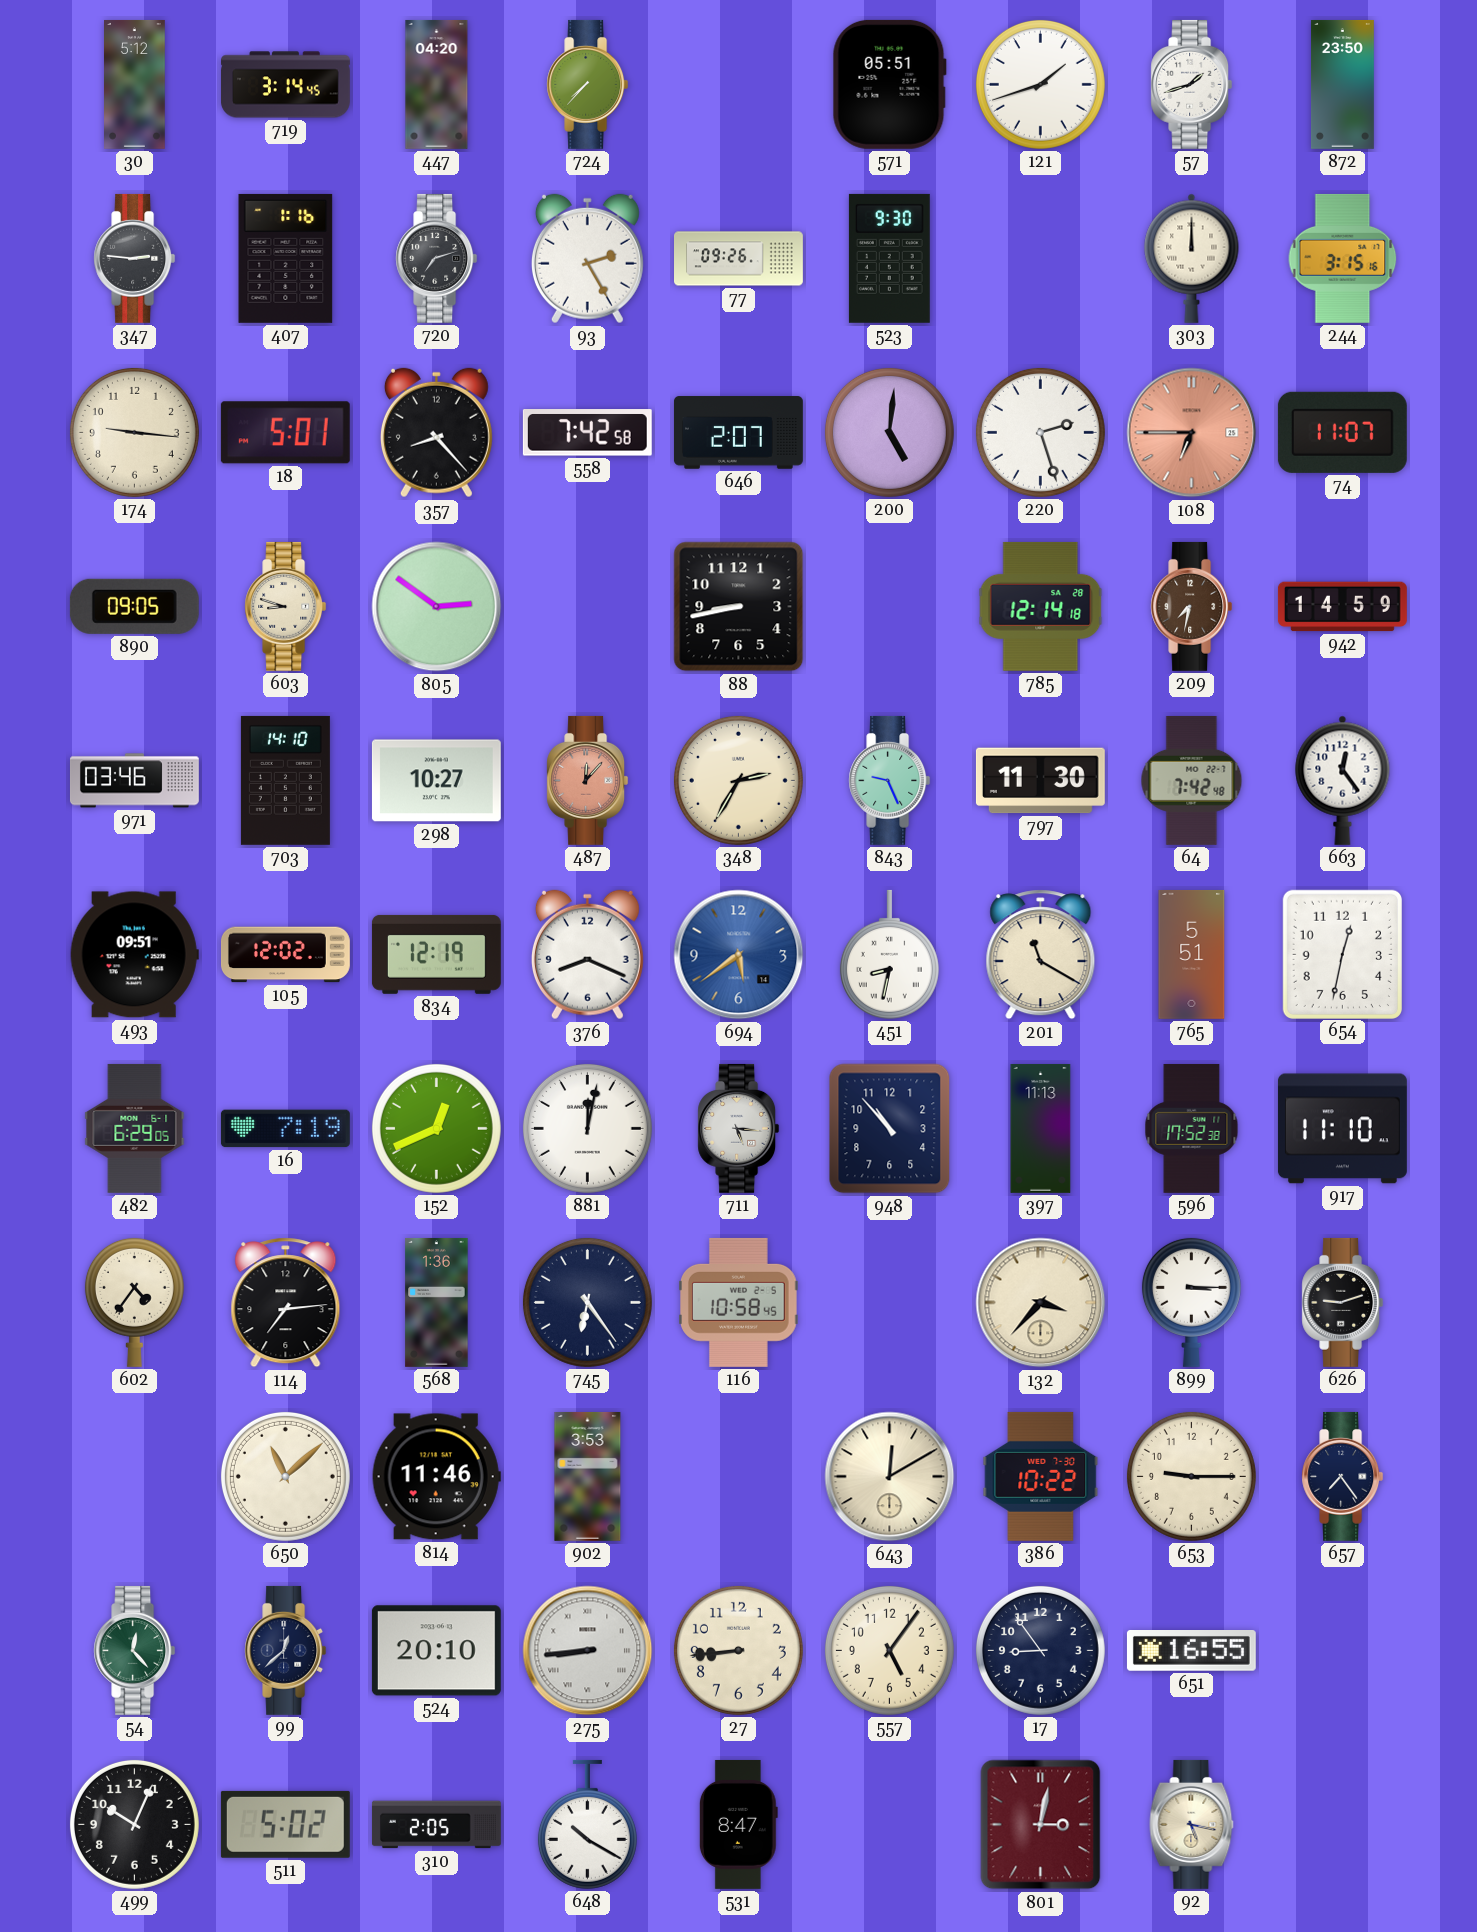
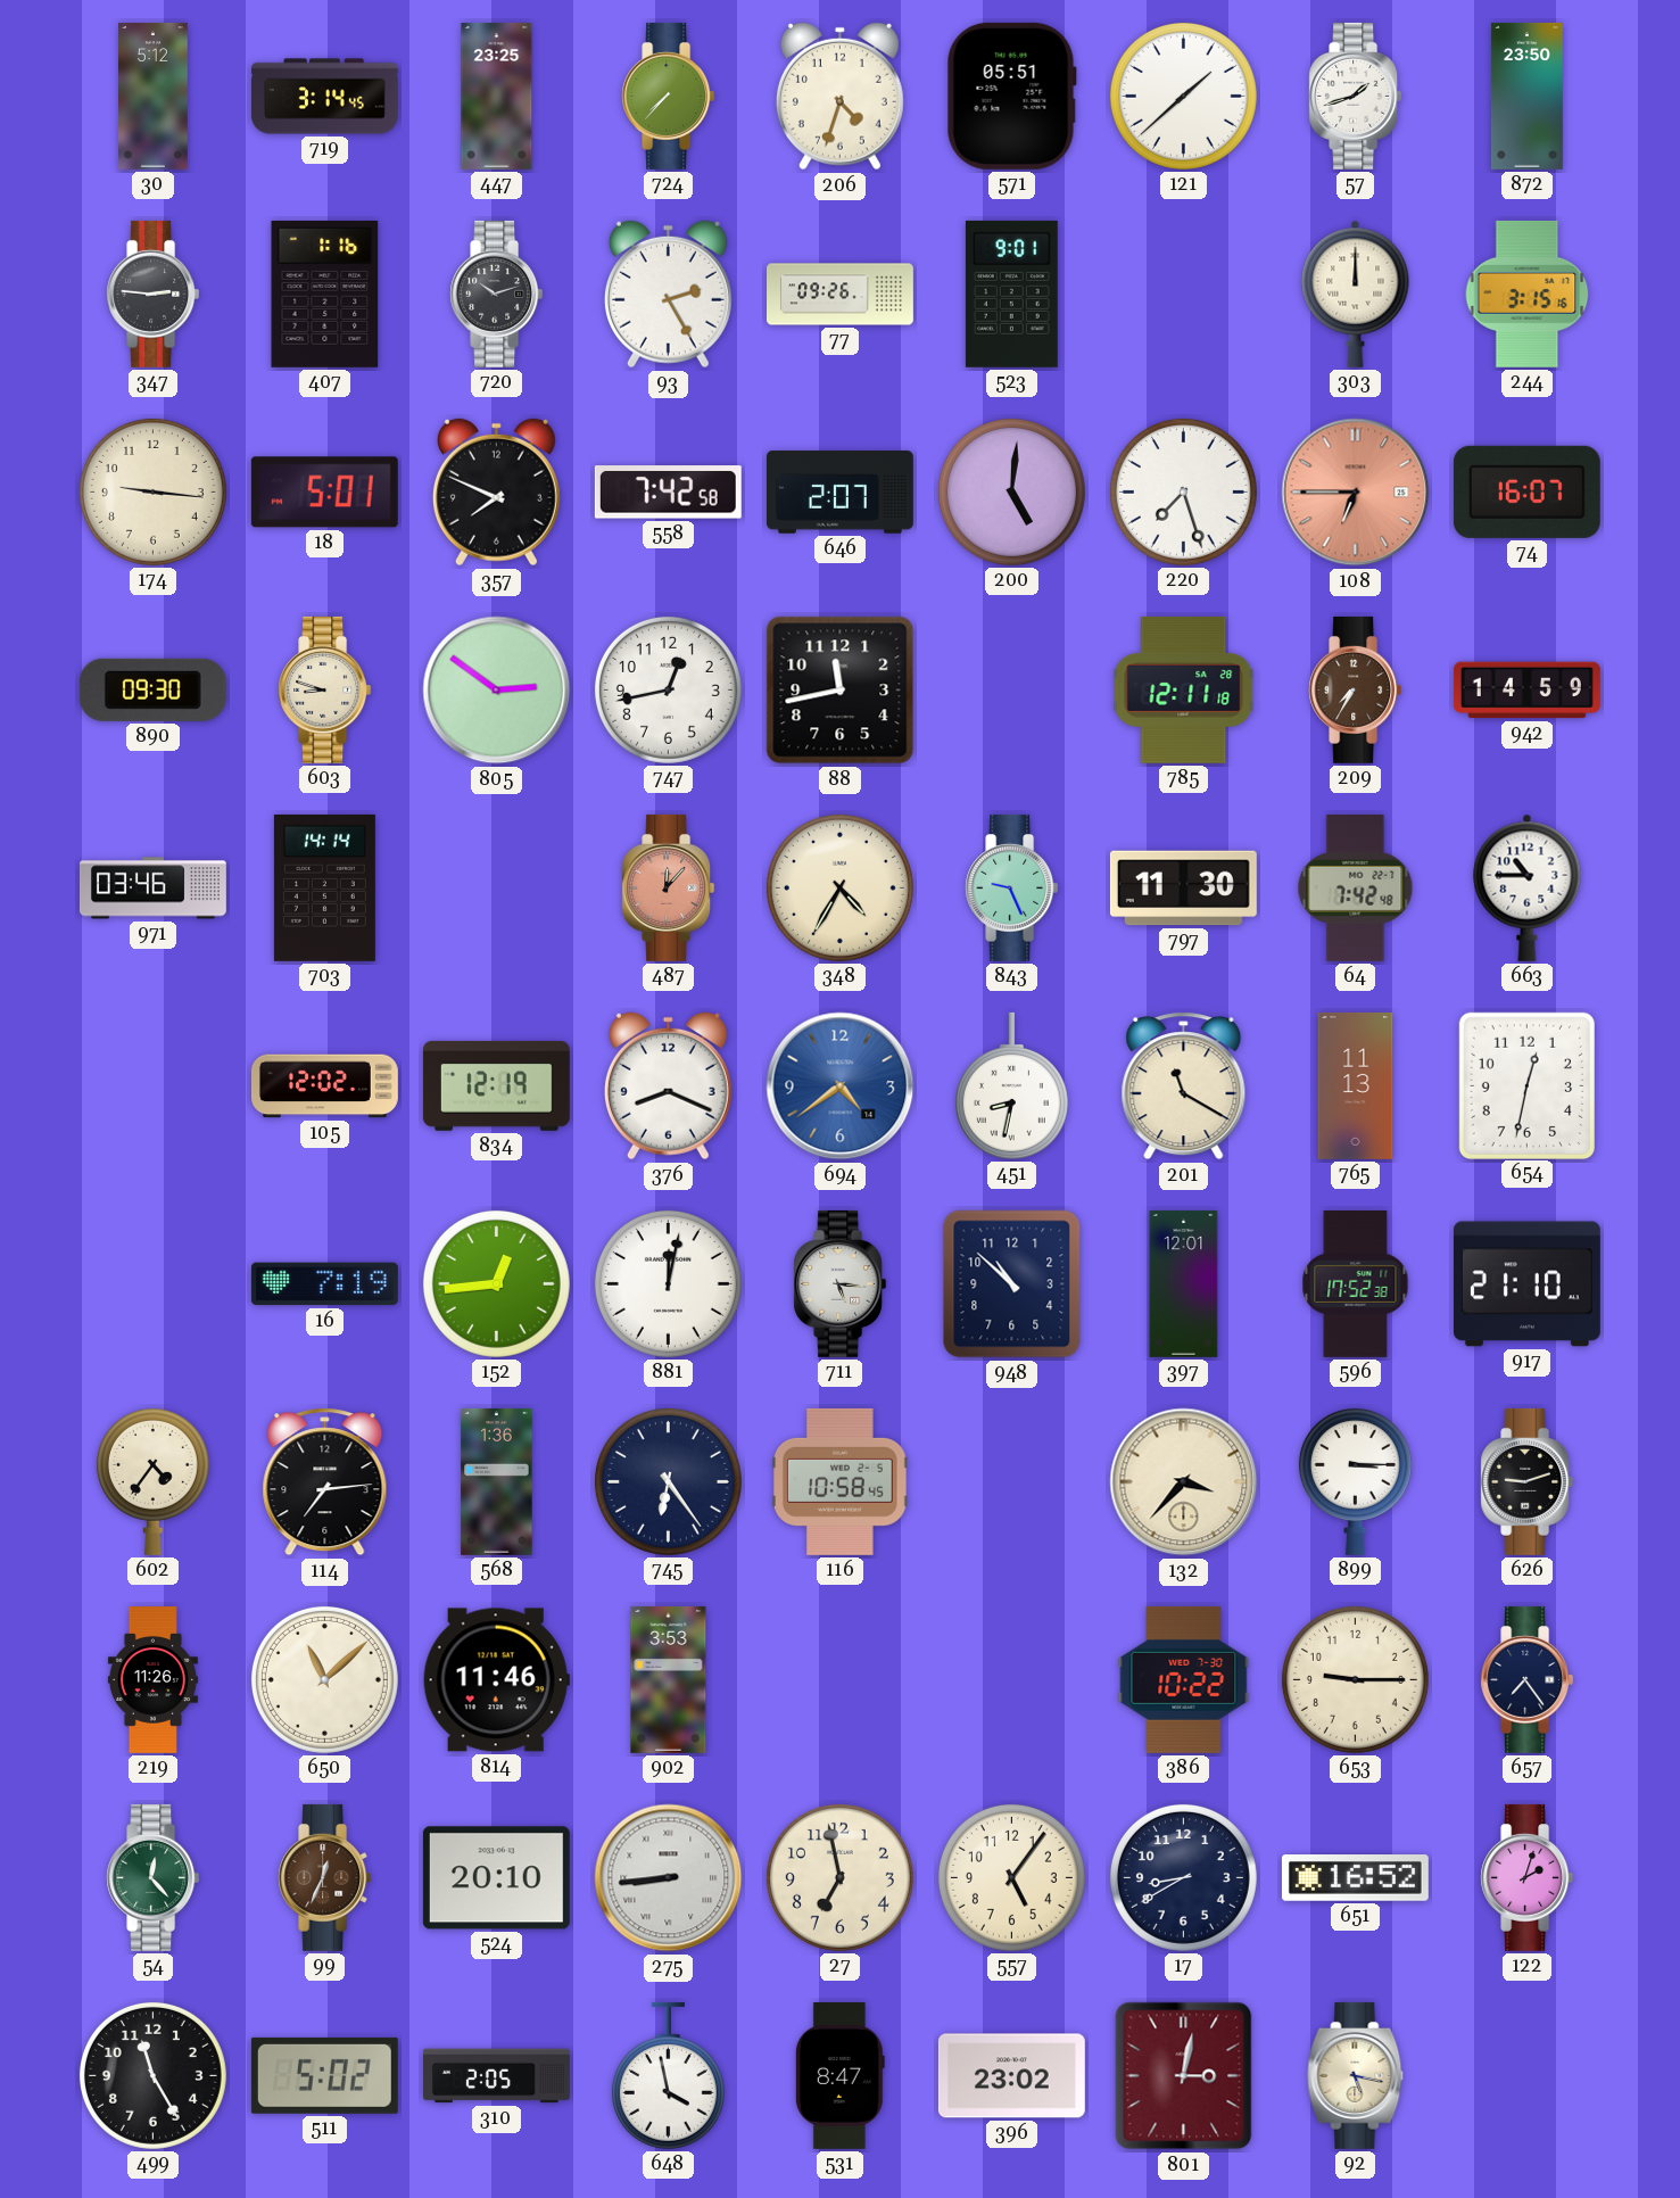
447: 04:20 -> 23:25
206: none -> 4:33
121: 1:42 -> 1:38
720: 7:12 -> 10:12
523: 9:30 -> 9:01
357: 8:23 -> 7:49
220: 2:27 -> 7:27
74: 11:07 -> 16:07
890: 09:05 -> 09:30
747: none -> 12:43
88: 8:43 -> 11:43
785: 12:14 -> 12:11
209: 7:32 -> 7:35
703: 14:10 -> 14:14
298: 10:27 -> none
348: 2:35 -> 4:35
663: 12:24 -> 10:45
493: 09:51 -> none
694: 5:39 -> 4:39
765: 5:51 -> 11:13
482: 6:29 -> none
152: 12:41 -> 12:44
948: 10:53 -> 10:52
397: 11:13 -> 12:01
917: 11:10 -> 21:10
219: none -> 11:26
643: 12:10 -> none
99: 12:38 -> 12:34
99 dial: navy -> brown
27: 8:44 -> 6:58
17: 8:54 -> 8:40
651: 16:55 -> 16:52
122: none -> 2:03
499: 10:04 -> 11:25
648: 10:20 -> 3:58
396: none -> 23:02
